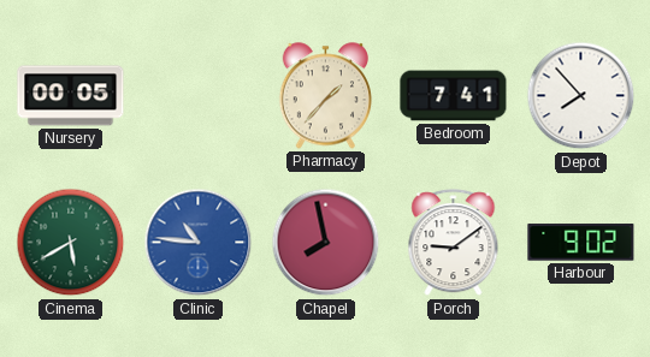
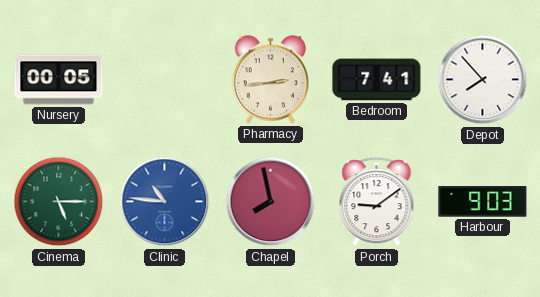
Pharmacy: 1:37 -> 2:44
Cinema: 5:40 -> 5:15
Harbour: 9:02 -> 9:03
